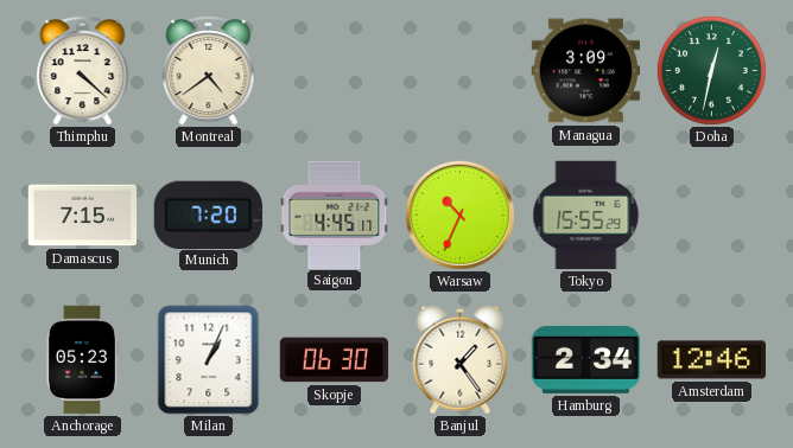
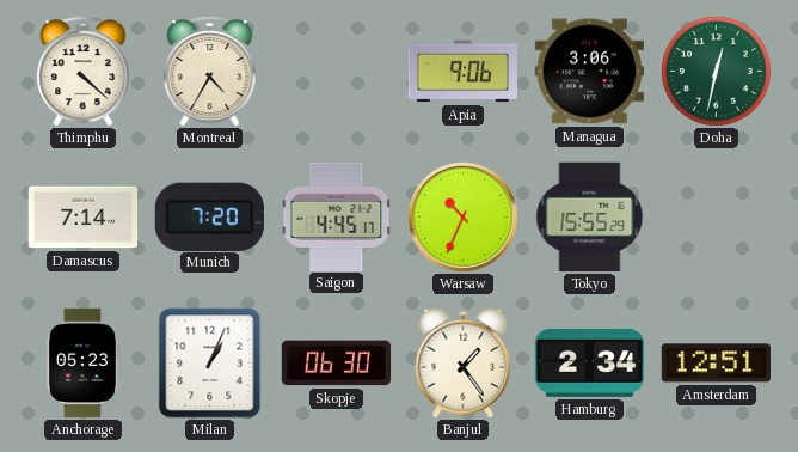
Montreal: 4:39 -> 4:35
Apia: none -> 9:06
Managua: 3:09 -> 3:06
Damascus: 7:15 -> 7:14
Amsterdam: 12:46 -> 12:51
